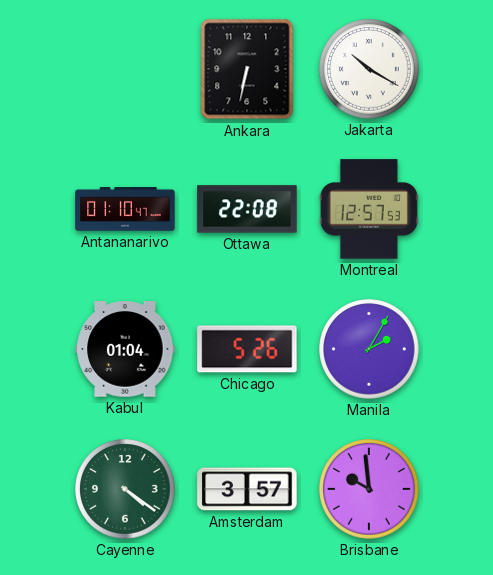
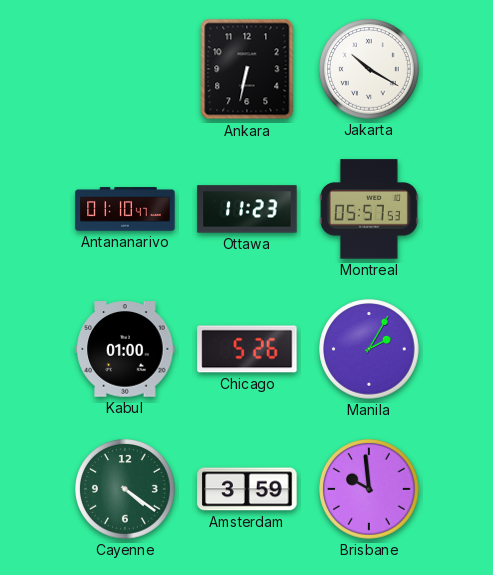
Ottawa: 22:08 -> 11:23
Montreal: 12:57 -> 05:57
Kabul: 01:04 -> 01:00
Amsterdam: 3:57 -> 3:59
